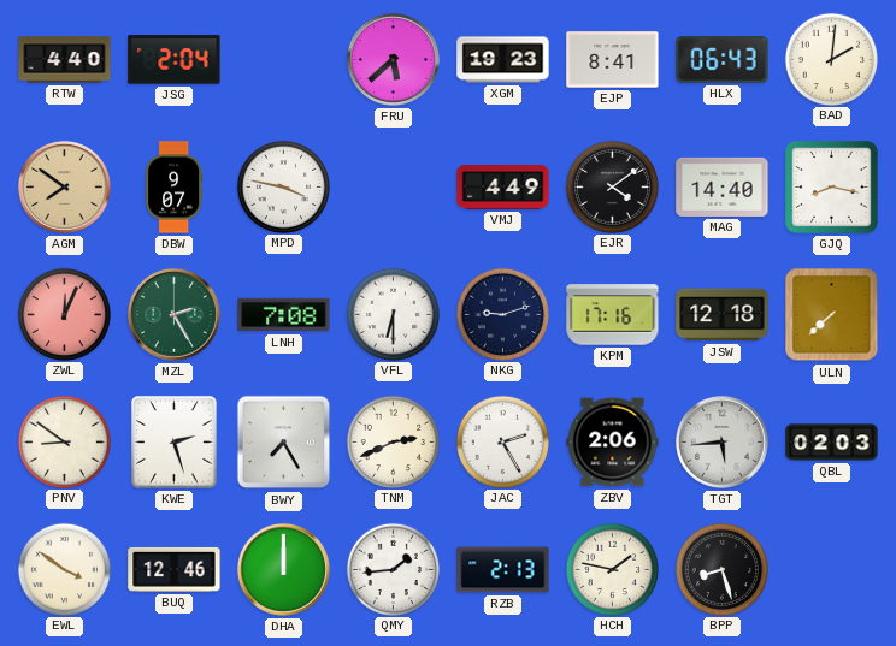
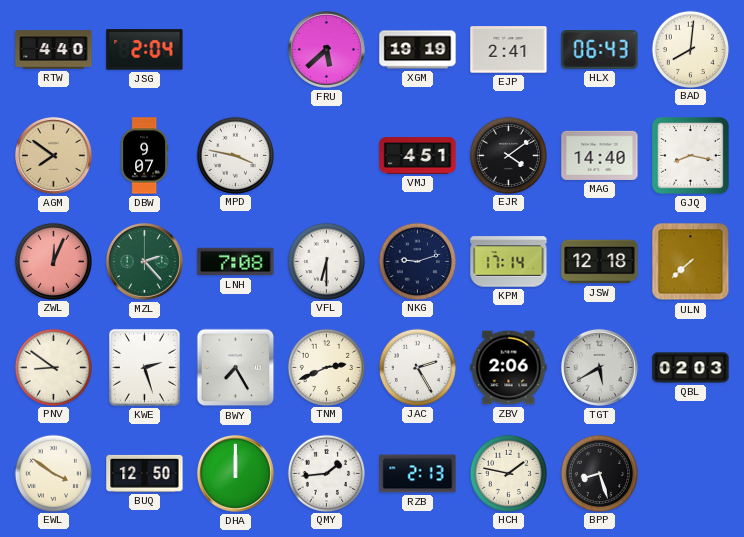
XGM: 19:23 -> 19:19
EJP: 8:41 -> 2:41
BAD: 2:01 -> 8:01
VMJ: 4:49 -> 4:51
MZL: 2:25 -> 2:23
KPM: 17:16 -> 17:14
TGT: 5:44 -> 5:40
BUQ: 12:46 -> 12:50
